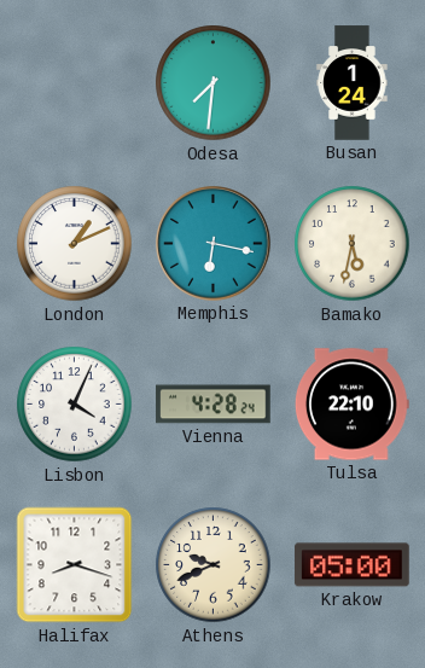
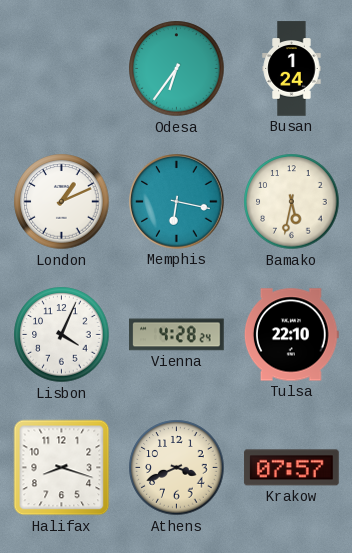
Odesa: 7:31 -> 6:36
Athens: 9:41 -> 3:41
Krakow: 05:00 -> 07:57
